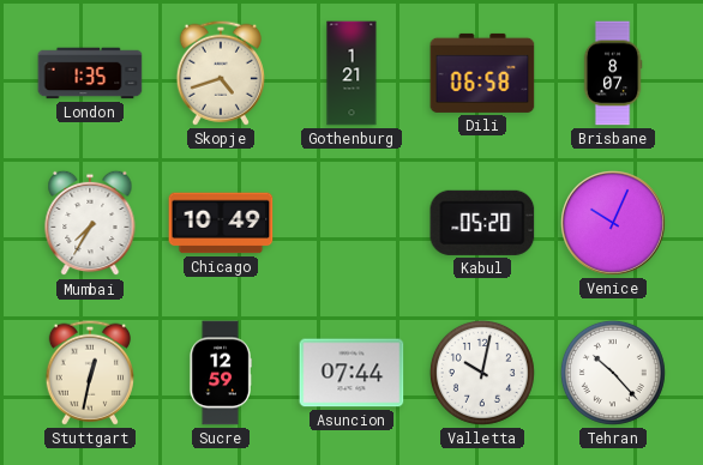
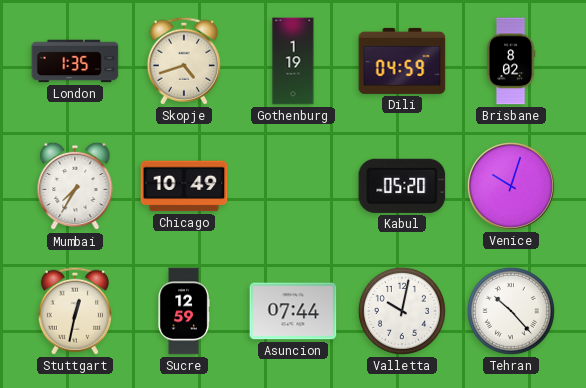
Gothenburg: 1:21 -> 1:19
Dili: 06:58 -> 04:59
Brisbane: 8:07 -> 8:02
Venice: 10:04 -> 10:03
